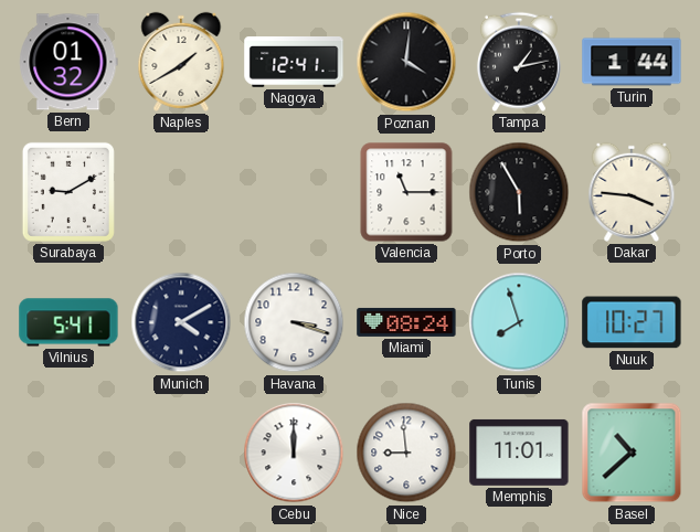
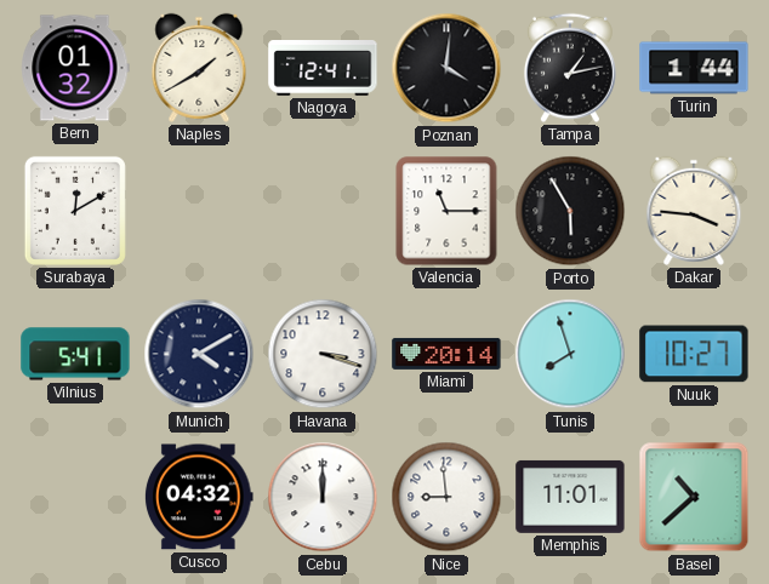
Surabaya: 9:10 -> 12:10
Miami: 08:24 -> 20:14
Cusco: none -> 04:32
